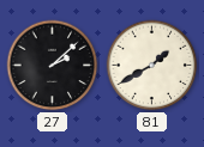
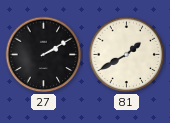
27: 2:08 -> 2:10
